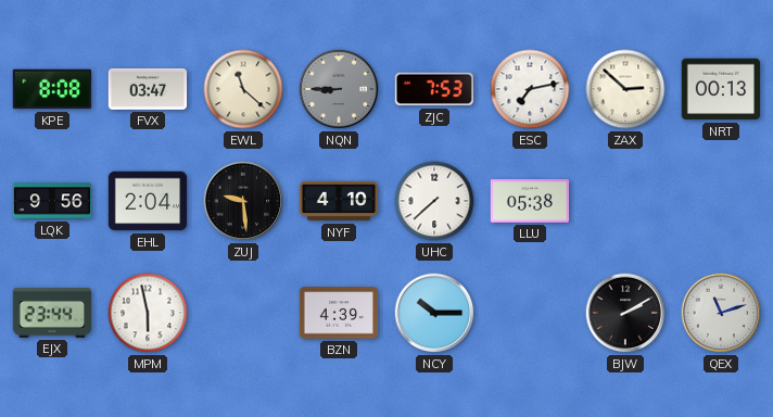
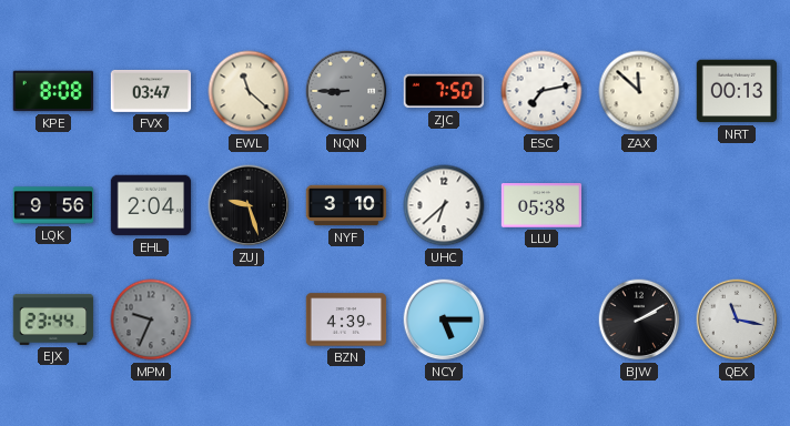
ZJC: 7:53 -> 7:50
ZAX: 2:52 -> 11:52
ZUJ: 9:29 -> 9:27
NYF: 4:10 -> 3:10
UHC: 7:38 -> 6:38
MPM: 5:58 -> 9:34
MPM dial: white -> grey
NCY: 10:15 -> 5:15
QEX: 11:12 -> 11:17
